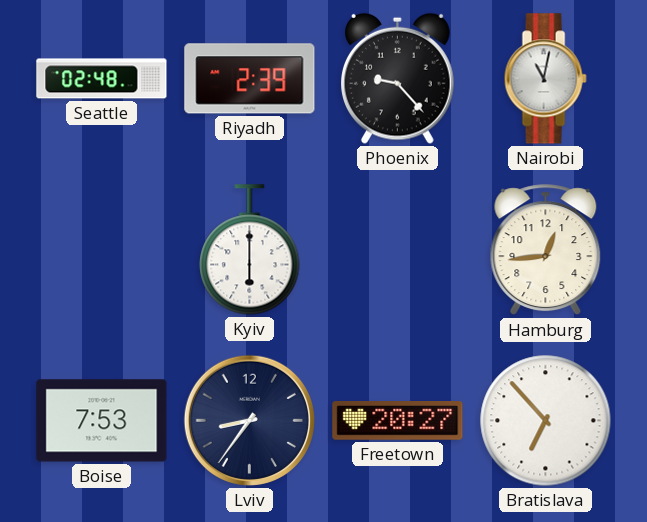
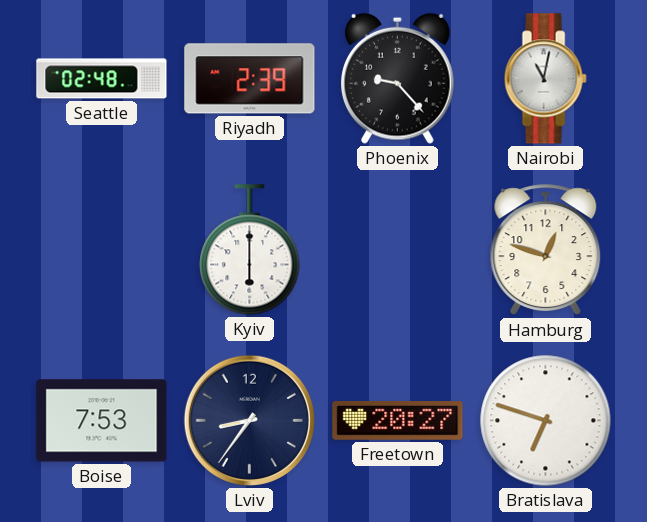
Hamburg: 12:44 -> 12:48
Bratislava: 6:53 -> 6:48
